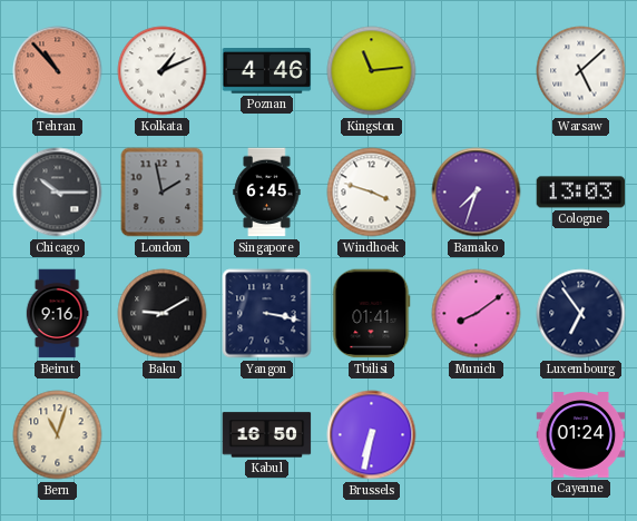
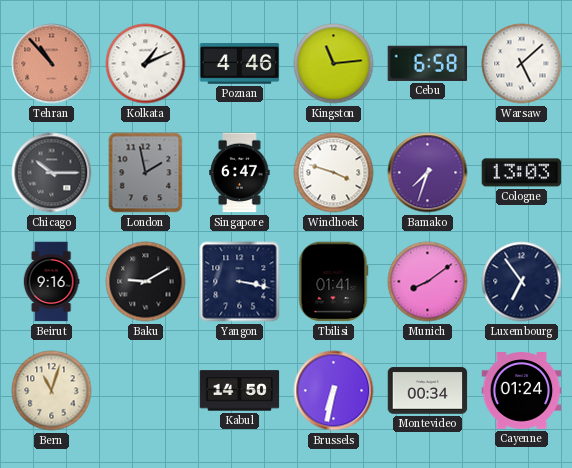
Cebu: none -> 6:58
Singapore: 6:45 -> 6:47
Kabul: 16:50 -> 14:50
Montevideo: none -> 00:34
